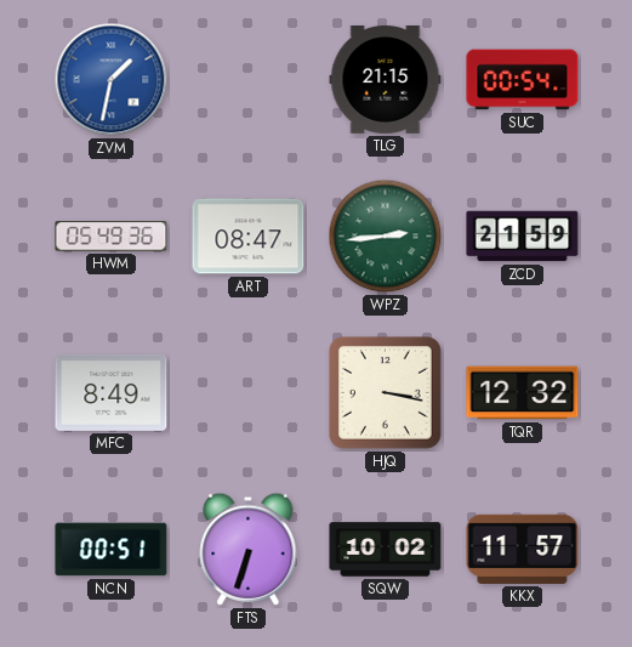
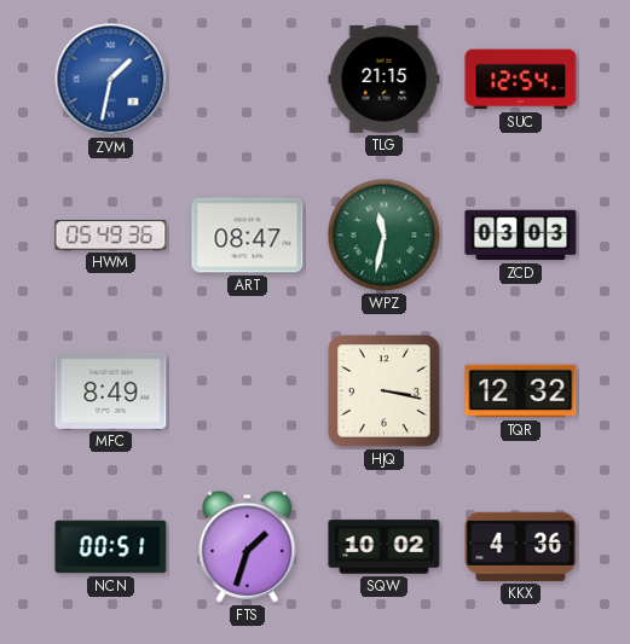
SUC: 00:54 -> 12:54
WPZ: 2:44 -> 11:32
ZCD: 21:59 -> 03:03
FTS: 6:33 -> 1:33
KKX: 11:57 -> 4:36
